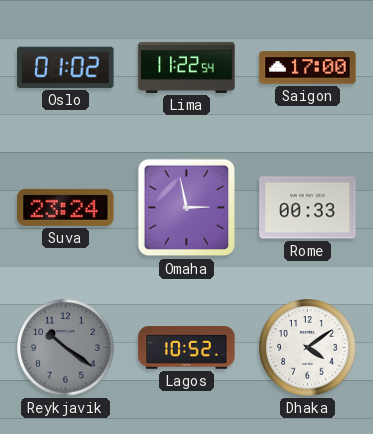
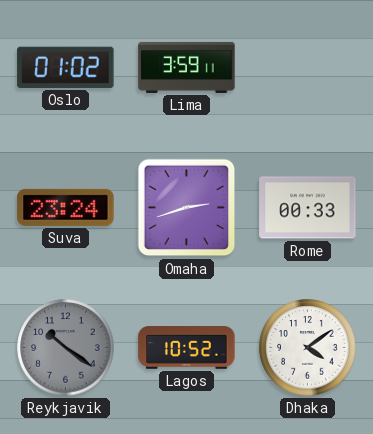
Lima: 11:22 -> 3:59
Saigon: 17:00 -> none
Omaha: 2:58 -> 2:42
